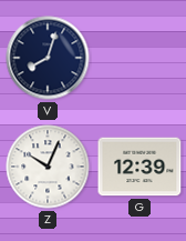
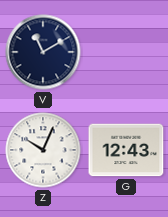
V: 8:03 -> 11:10
G: 12:39 -> 12:43
